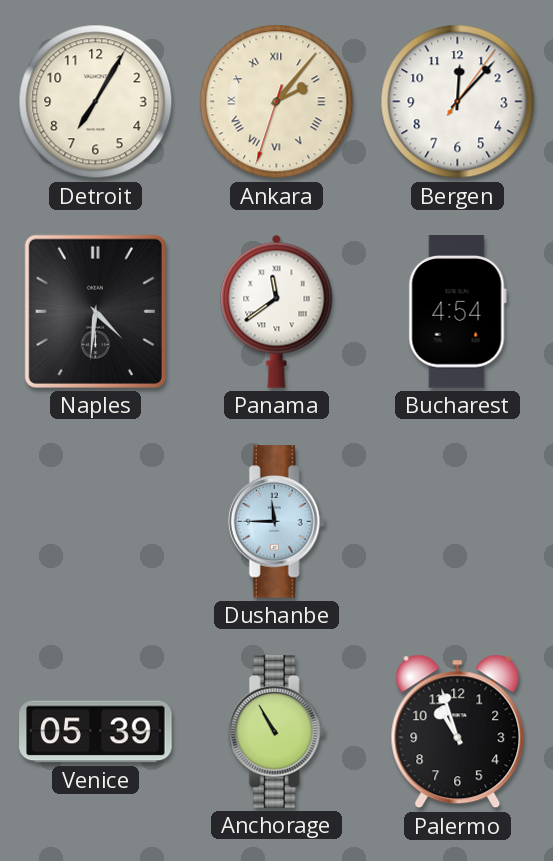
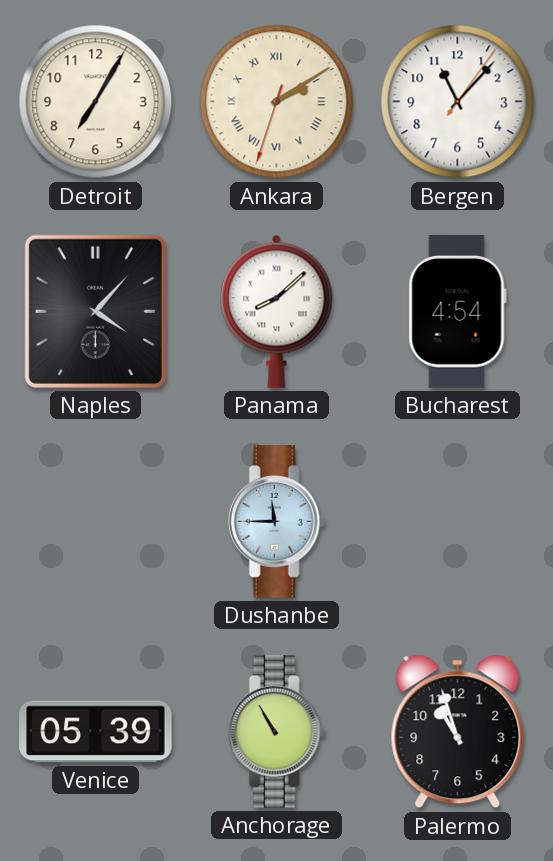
Ankara: 2:06 -> 2:09
Bergen: 12:07 -> 11:07
Naples: 4:31 -> 4:07
Panama: 11:39 -> 8:08
